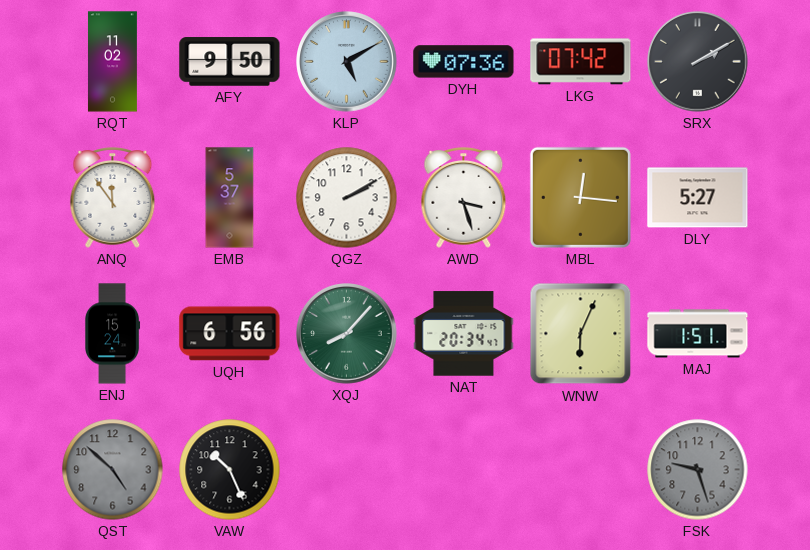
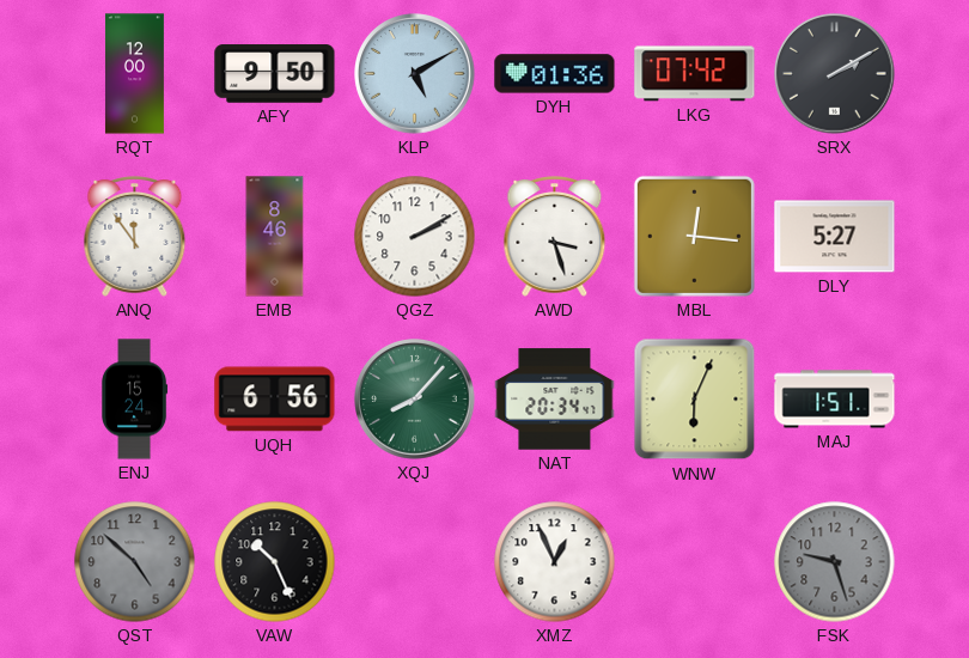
RQT: 11:02 -> 12:00
DYH: 07:36 -> 01:36
EMB: 5:37 -> 8:46
XMZ: none -> 12:56
